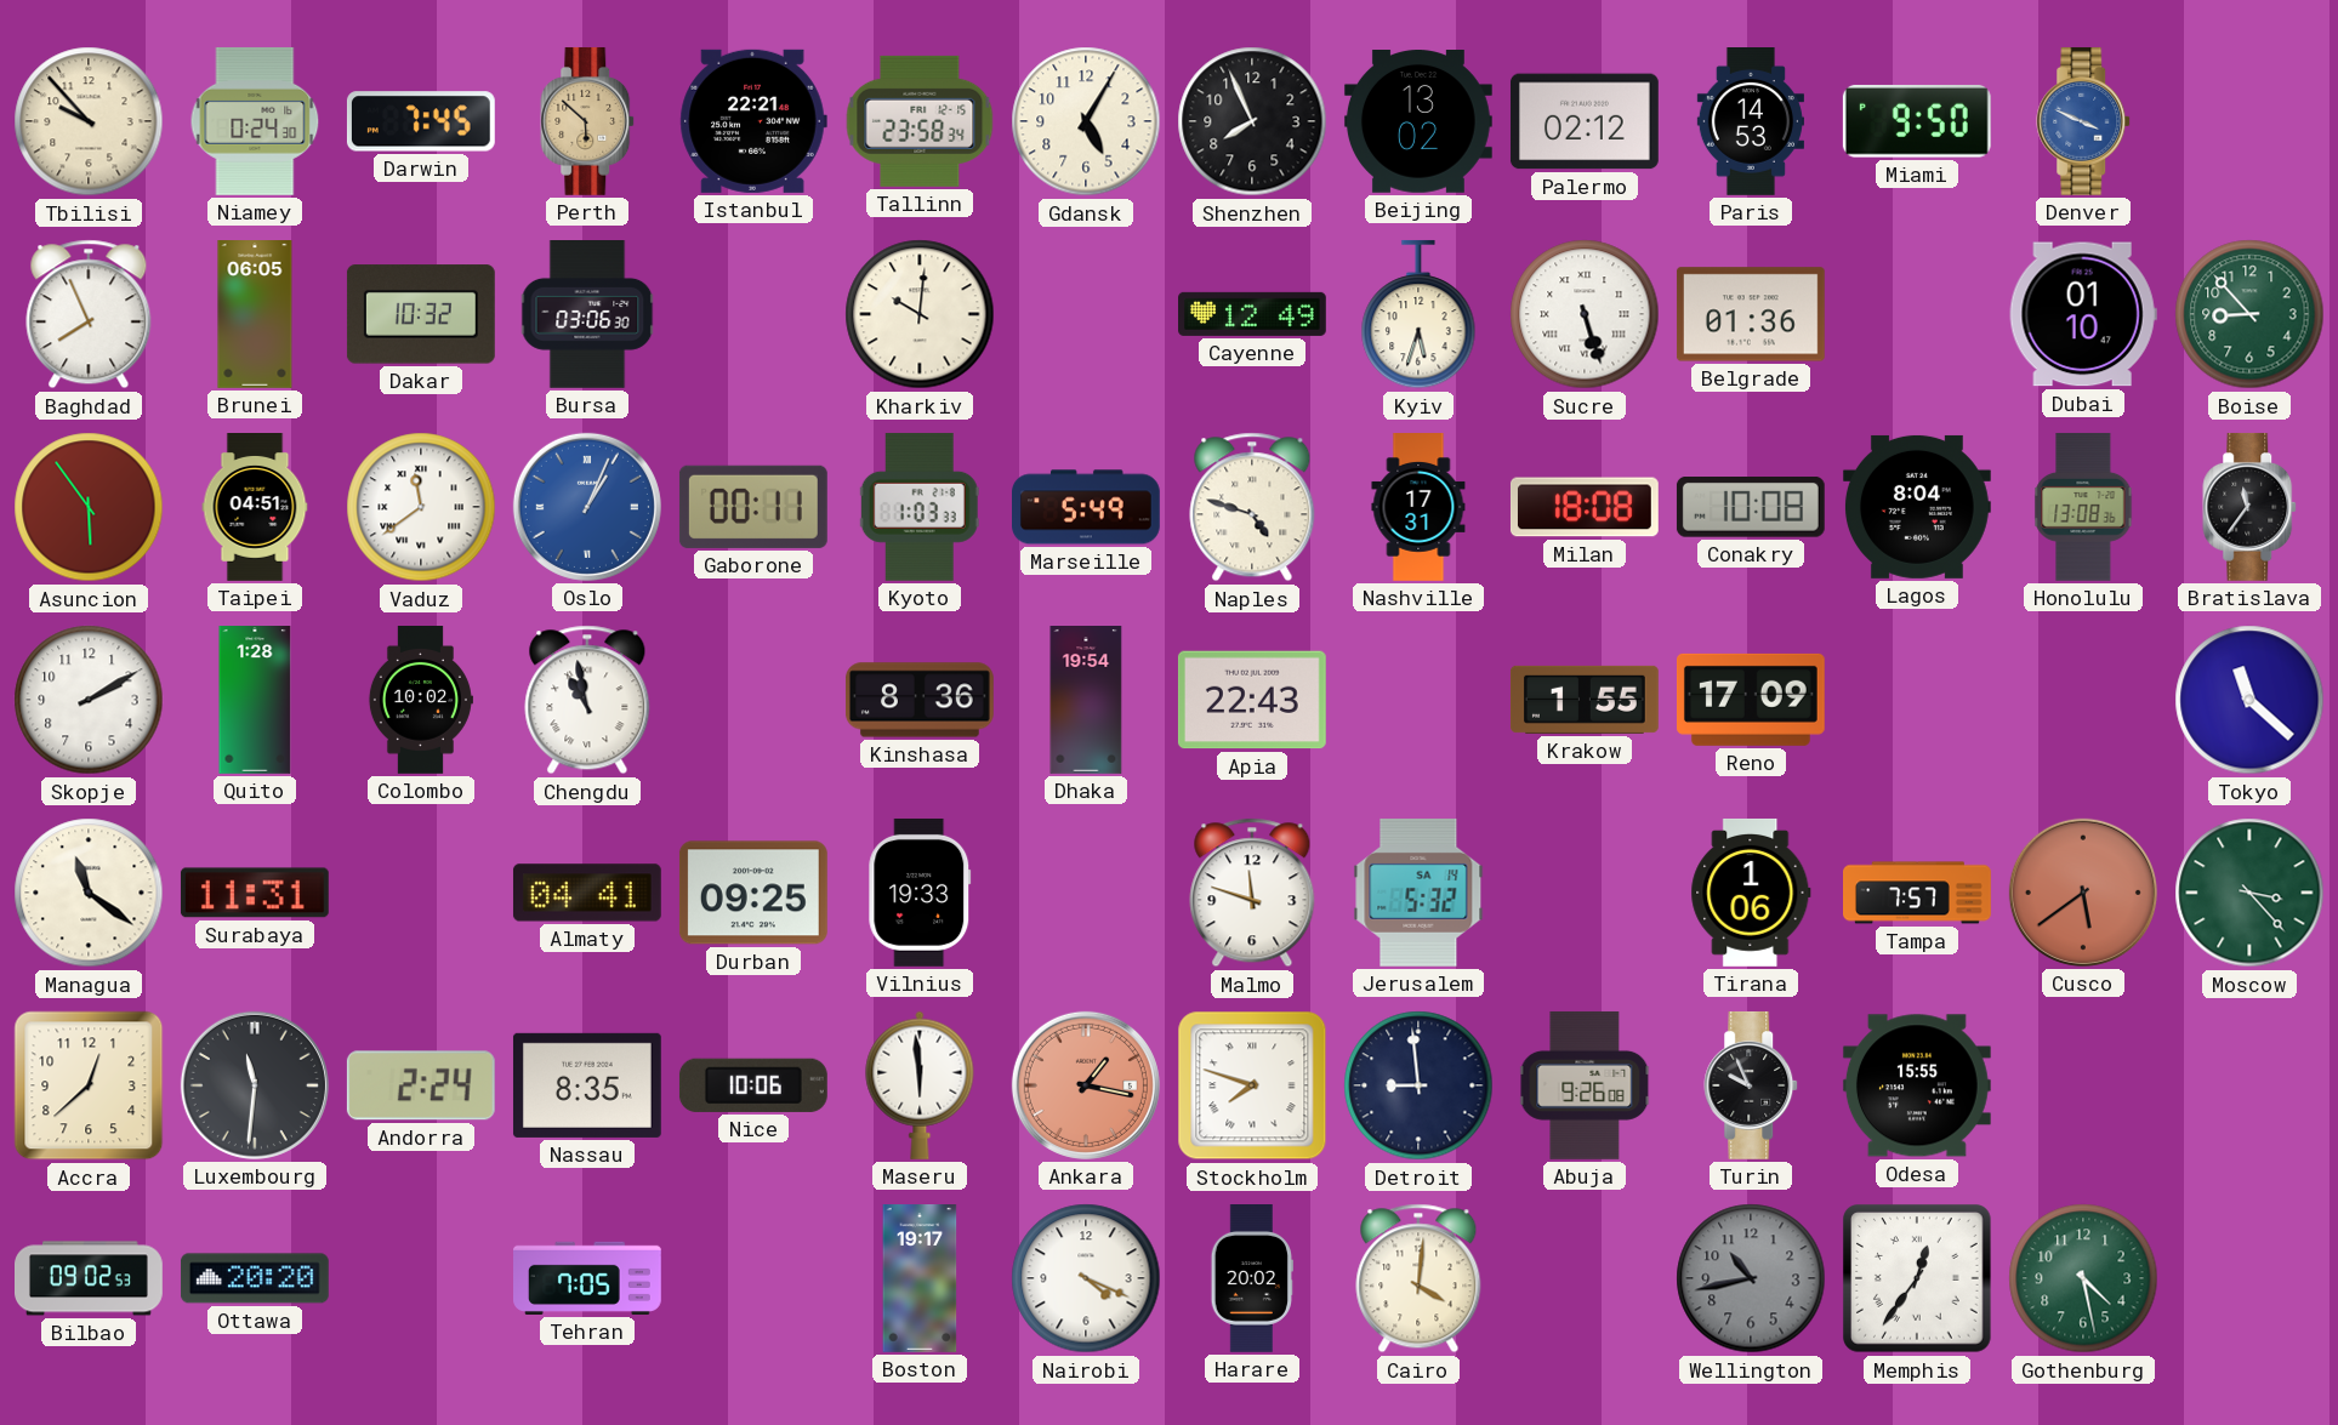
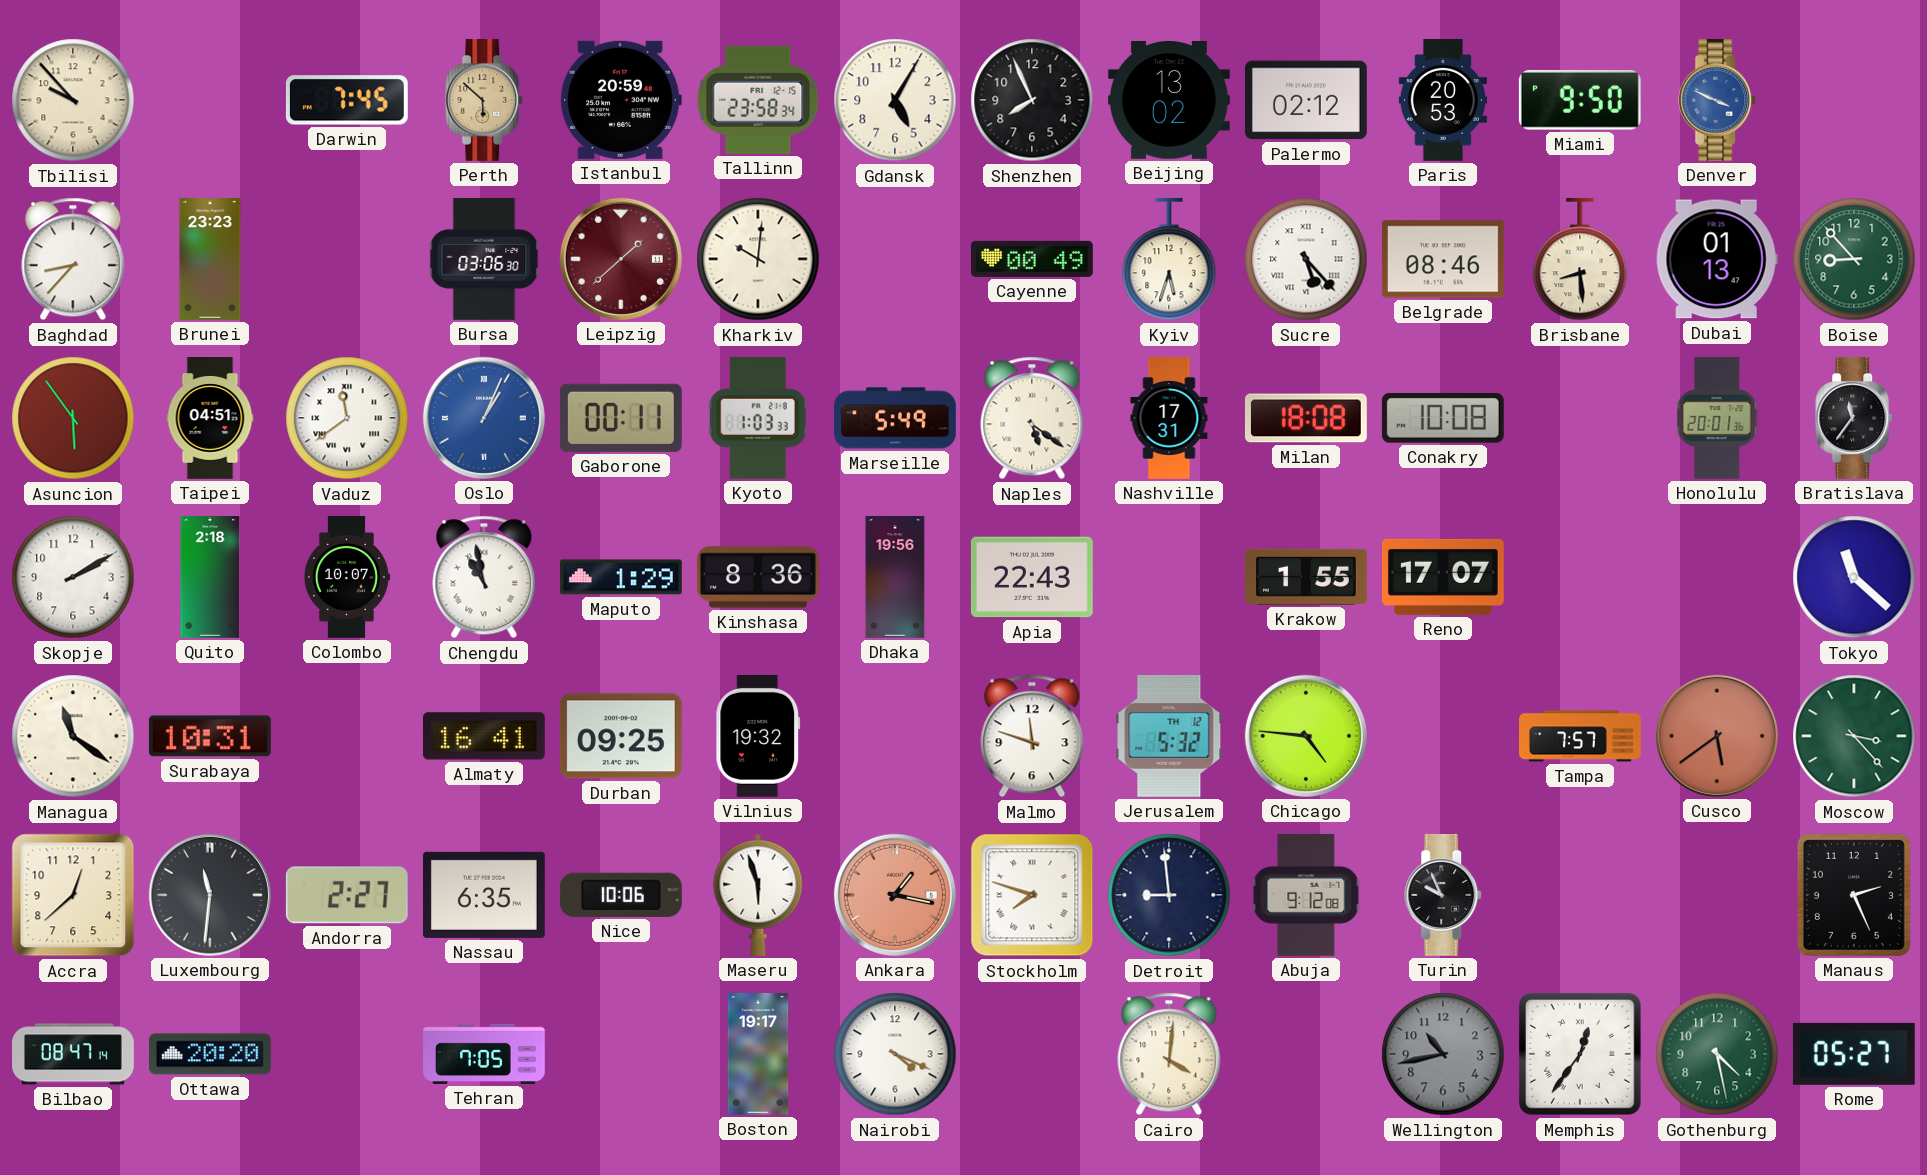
Niamey: 0:24 -> none
Istanbul: 22:21 -> 20:59
Paris: 14:53 -> 20:53
Baghdad: 7:56 -> 8:37
Brunei: 06:05 -> 23:23
Dakar: 10:32 -> none
Leipzig: none -> 1:38
Cayenne: 12:49 -> 00:49
Sucre: 5:27 -> 5:23
Belgrade: 01:36 -> 08:46
Brisbane: none -> 8:29
Dubai: 01:10 -> 01:13
Naples: 4:48 -> 5:21
Lagos: 8:04 -> none
Honolulu: 13:08 -> 20:01
Quito: 1:28 -> 2:18
Colombo: 10:02 -> 10:07
Maputo: none -> 1:29
Dhaka: 19:54 -> 19:56
Reno: 17:09 -> 17:07
Surabaya: 11:31 -> 10:31
Almaty: 04:41 -> 16:41
Vilnius: 19:33 -> 19:32
Jerusalem date: SA 14 -> TH 12
Chicago: none -> 4:46
Tirana: 1:06 -> none
Andorra: 2:24 -> 2:27
Nassau: 8:35 -> 6:35
Maseru: 5:59 -> 5:57
Abuja: 9:26 -> 9:12
Odesa: 15:55 -> none
Manaus: none -> 2:26
Bilbao: 09:02 -> 08:47
Harare: 20:02 -> none
Rome: none -> 05:27
